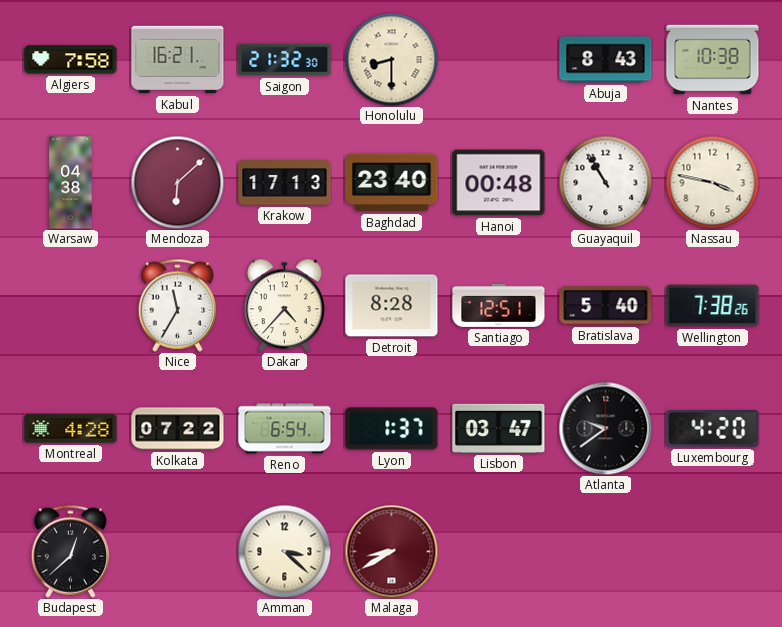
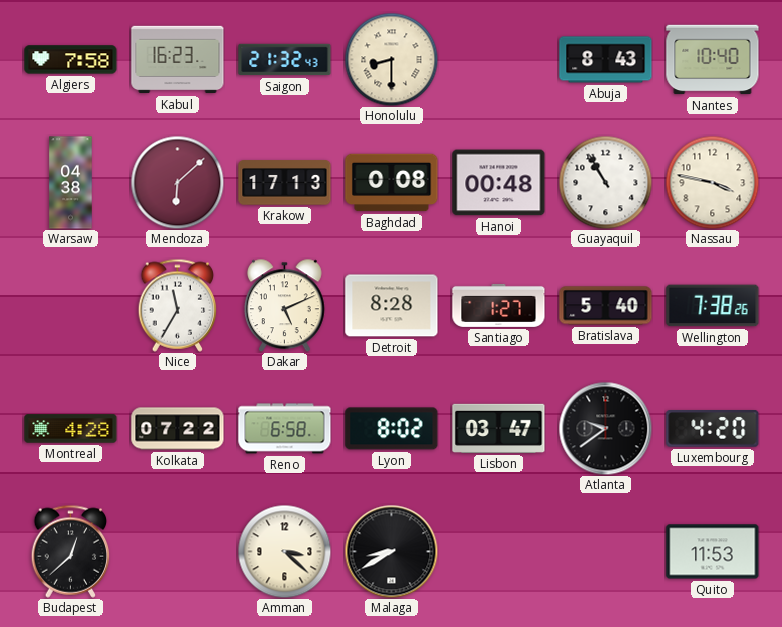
Kabul: 16:21 -> 16:23
Saigon: 21:32:30 -> 21:32:43
Nantes: 10:38 -> 10:40
Baghdad: 23:40 -> 0:08
Dakar: 4:37 -> 5:11
Santiago: 12:51 -> 1:27
Reno: 6:54 -> 6:58
Lyon: 1:37 -> 8:02
Malaga dial: burgundy -> black
Quito: none -> 11:53
